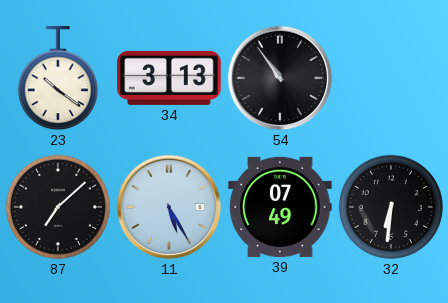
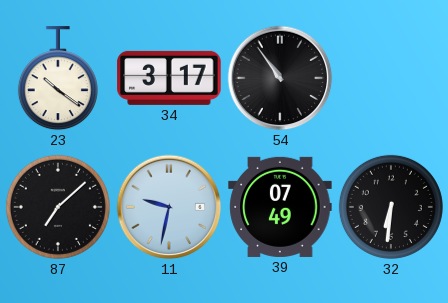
34: 3:13 -> 3:17
11: 5:25 -> 9:32
